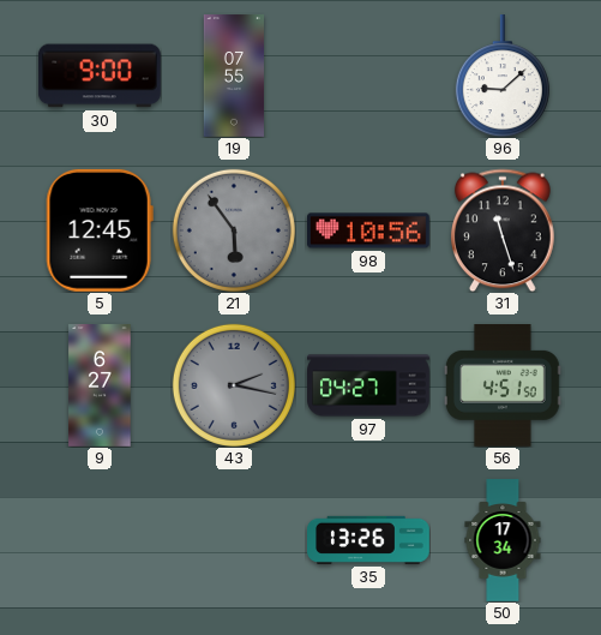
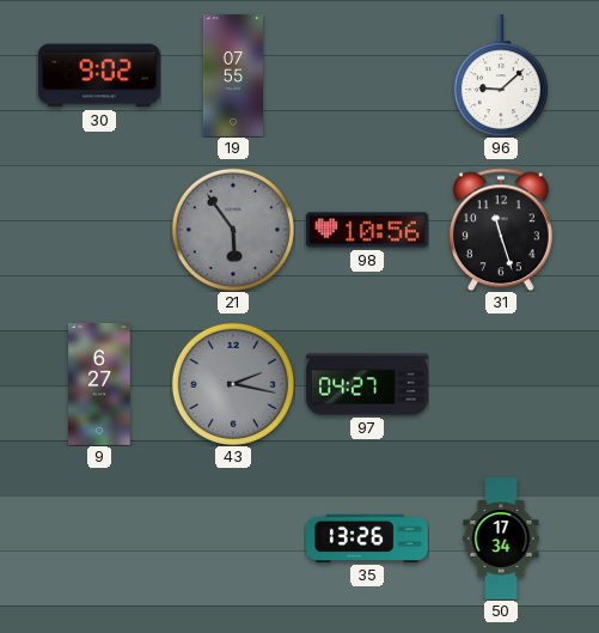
30: 9:00 -> 9:02
5: 12:45 -> none
56: 4:51 -> none
